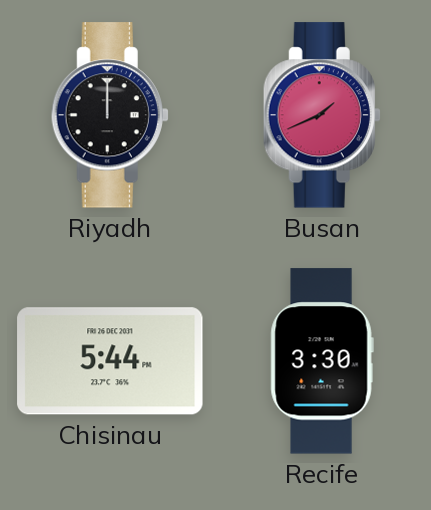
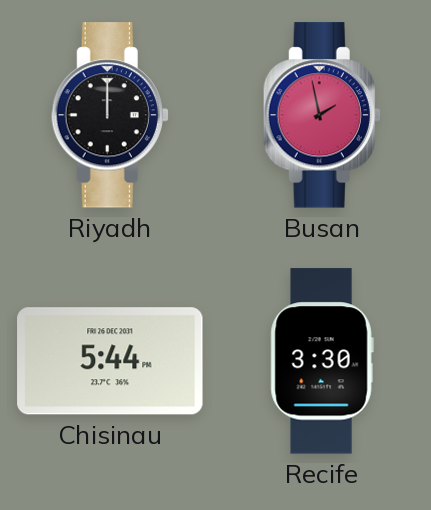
Busan: 1:41 -> 1:58
